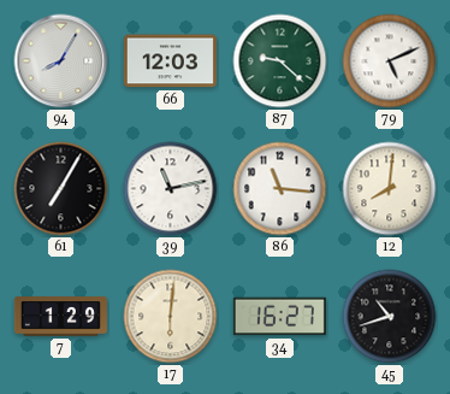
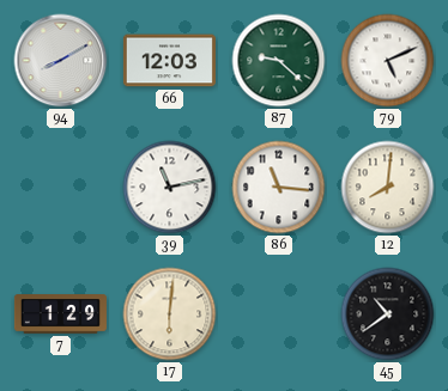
94: 8:05 -> 8:10
61: 7:05 -> none
34: 16:27 -> none
45: 10:42 -> 10:39
